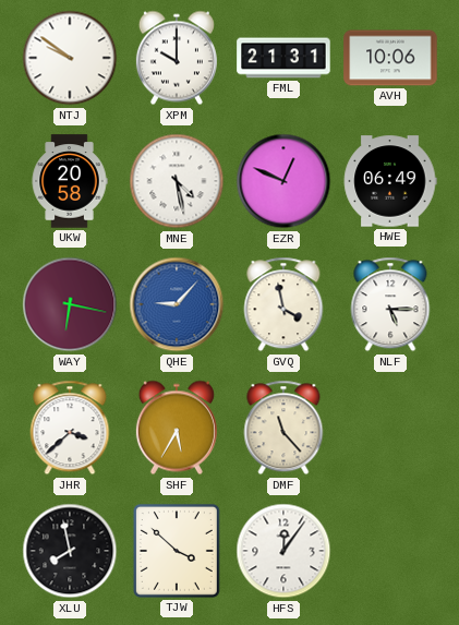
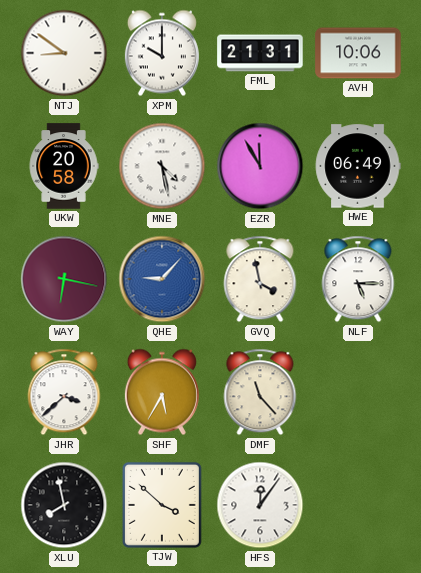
NTJ: 9:51 -> 8:51
EZR: 12:49 -> 11:55
